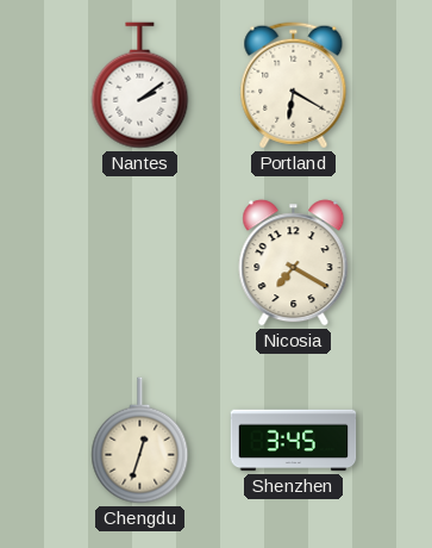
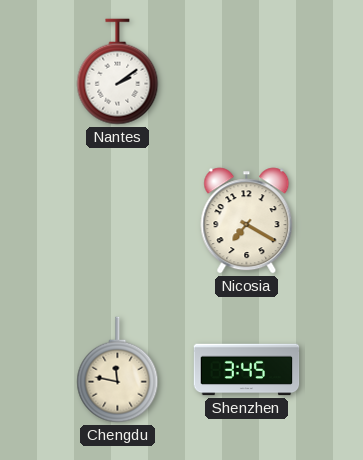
Portland: 6:20 -> none
Chengdu: 12:33 -> 11:47
